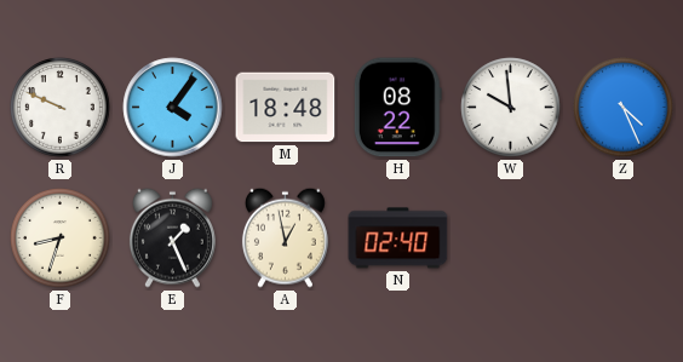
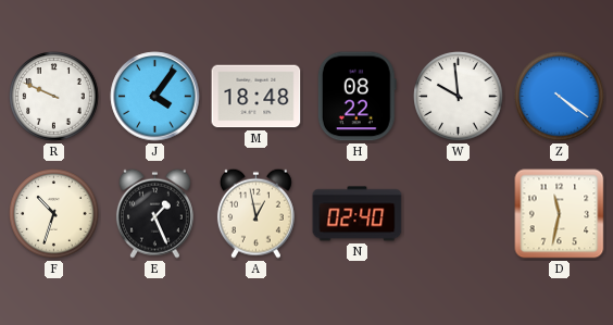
Z: 4:26 -> 4:21
F: 8:33 -> 10:33
D: none -> 11:32
